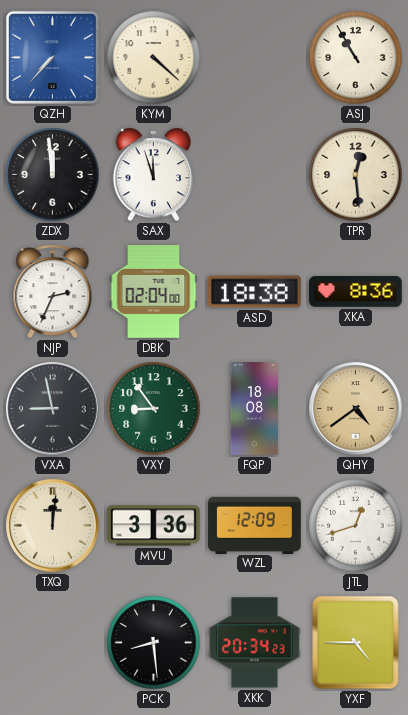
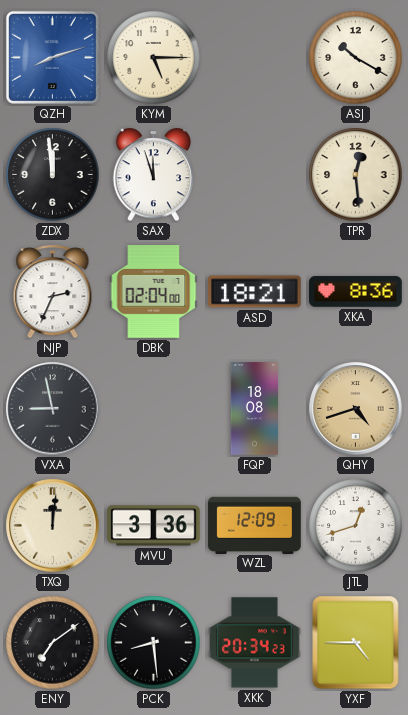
QZH: 7:37 -> 8:12
KYM: 4:22 -> 5:15
ASJ: 10:55 -> 10:20
ASD: 18:38 -> 18:21
VXY: 8:54 -> none
QHY: 4:39 -> 4:42
ENY: none -> 7:09
